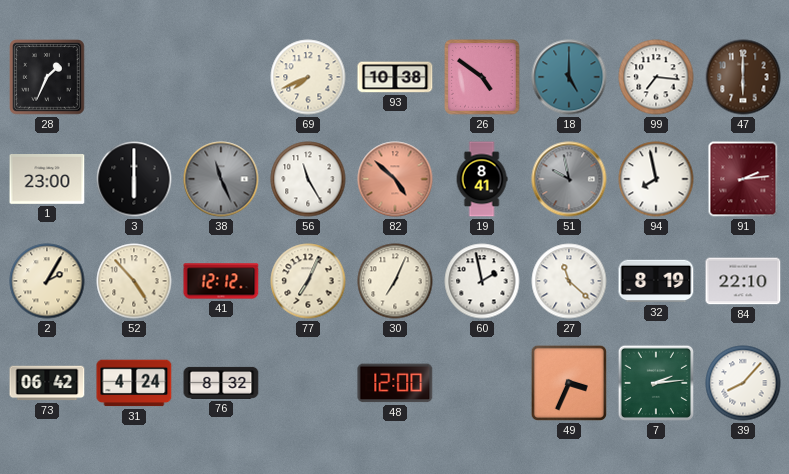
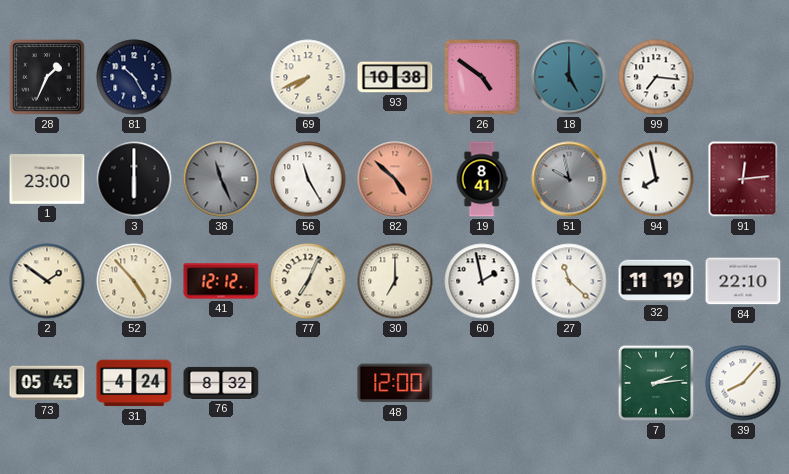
81: none -> 10:25
47: 6:00 -> none
91: 2:14 -> 12:14
2: 2:05 -> 1:51
30: 7:04 -> 7:00
32: 8:19 -> 11:19
73: 06:42 -> 05:45
49: 3:34 -> none
